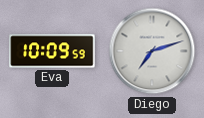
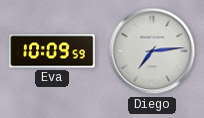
Diego: 7:12 -> 7:14
